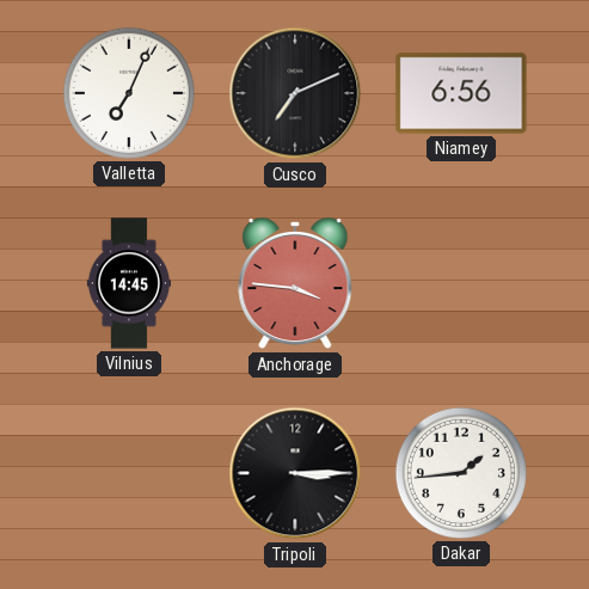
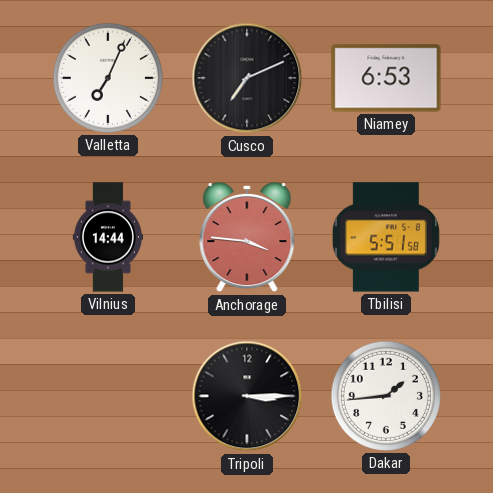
Niamey: 6:56 -> 6:53
Vilnius: 14:45 -> 14:44
Tbilisi: none -> 5:51
